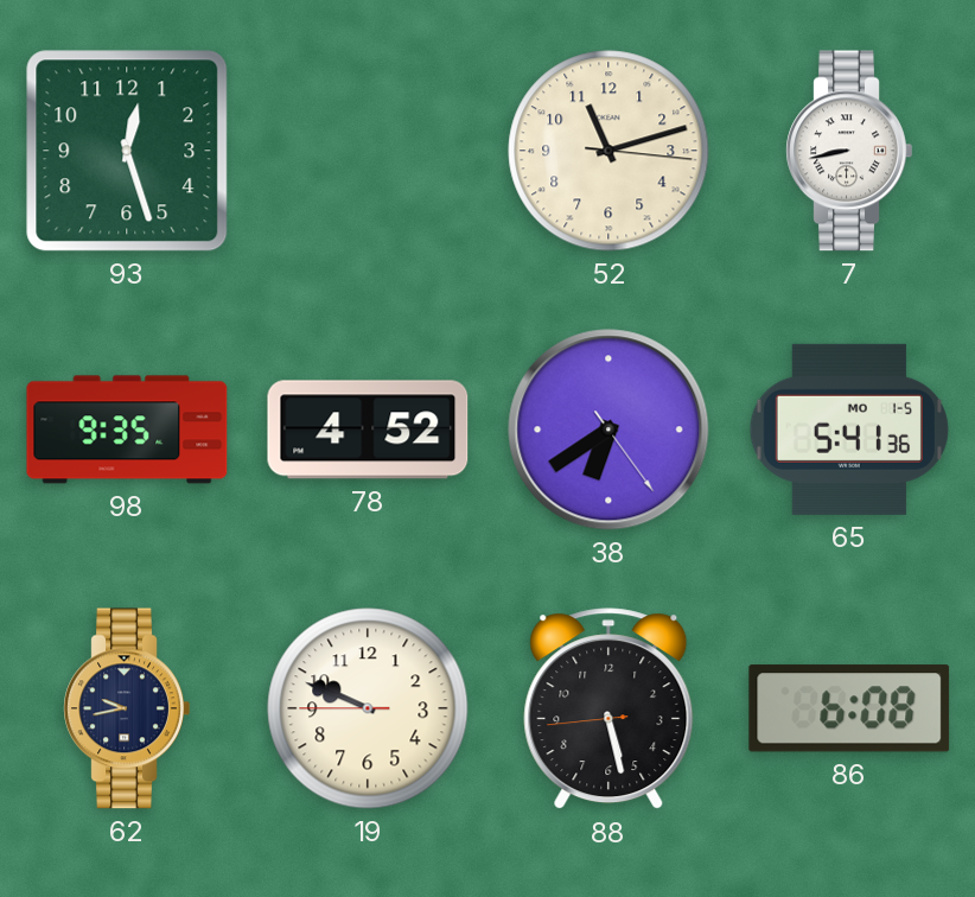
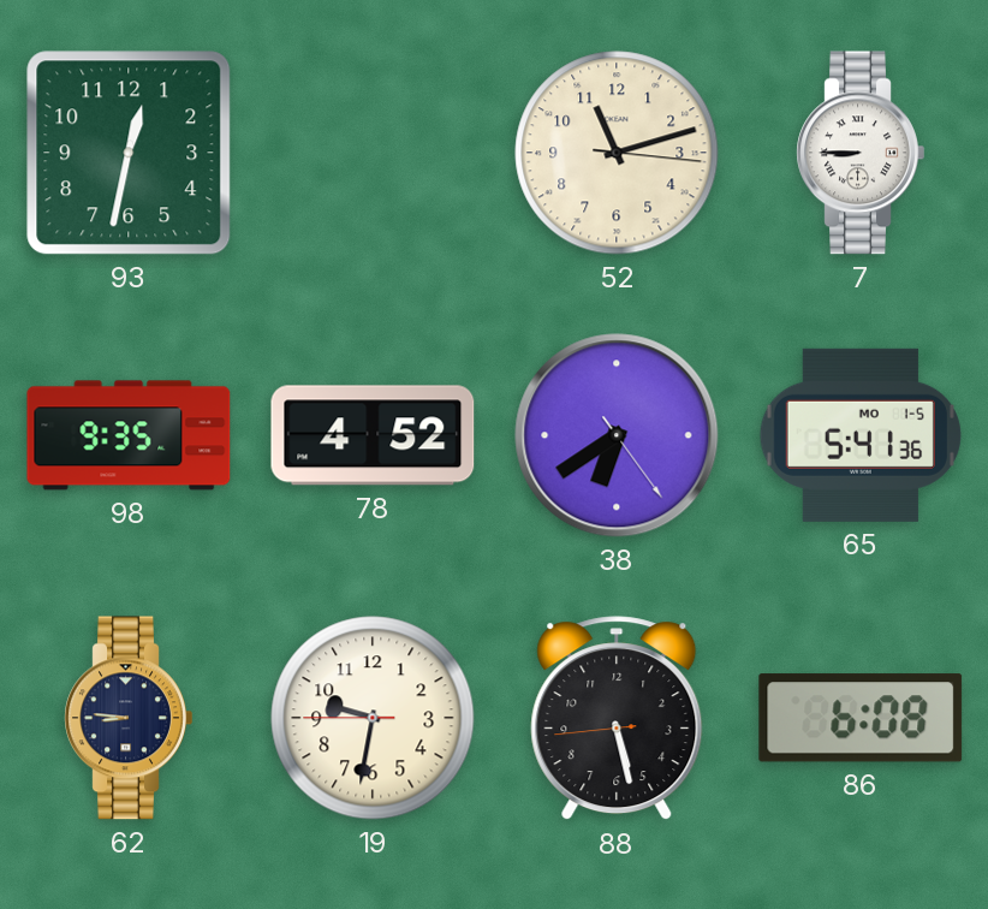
93: 12:27 -> 12:32
7: 8:43 -> 8:45
62: 9:43 -> 8:46
19: 9:48 -> 9:31
